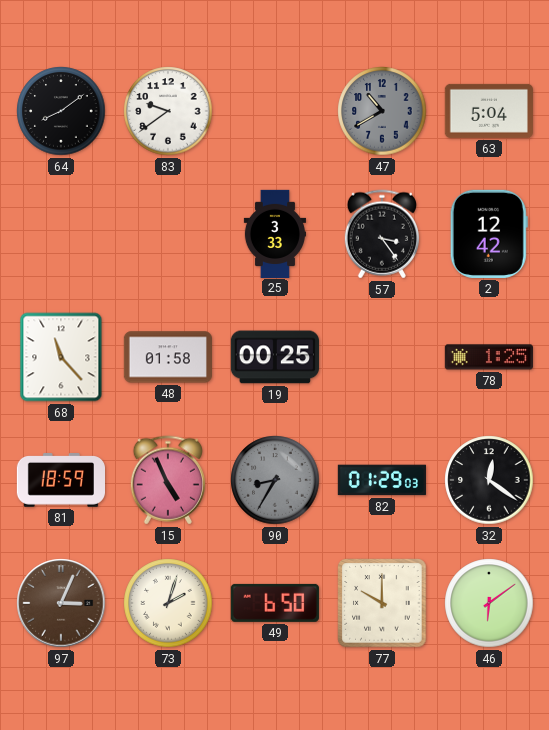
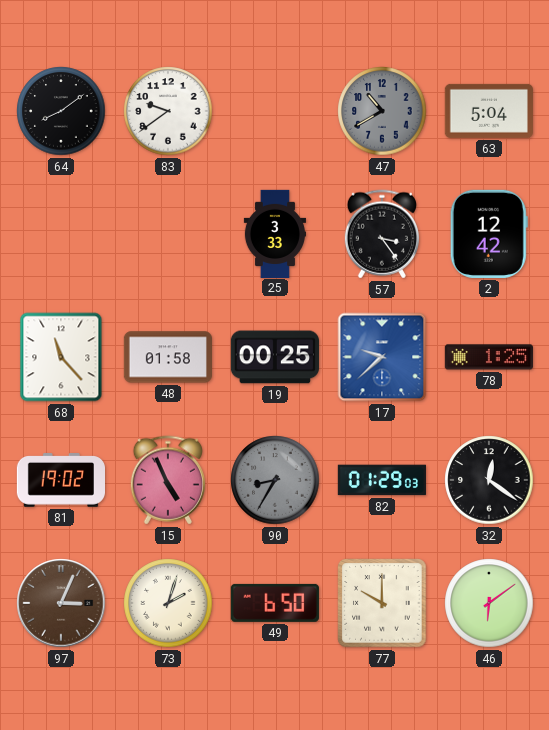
17: none -> 9:38
81: 18:59 -> 19:02
